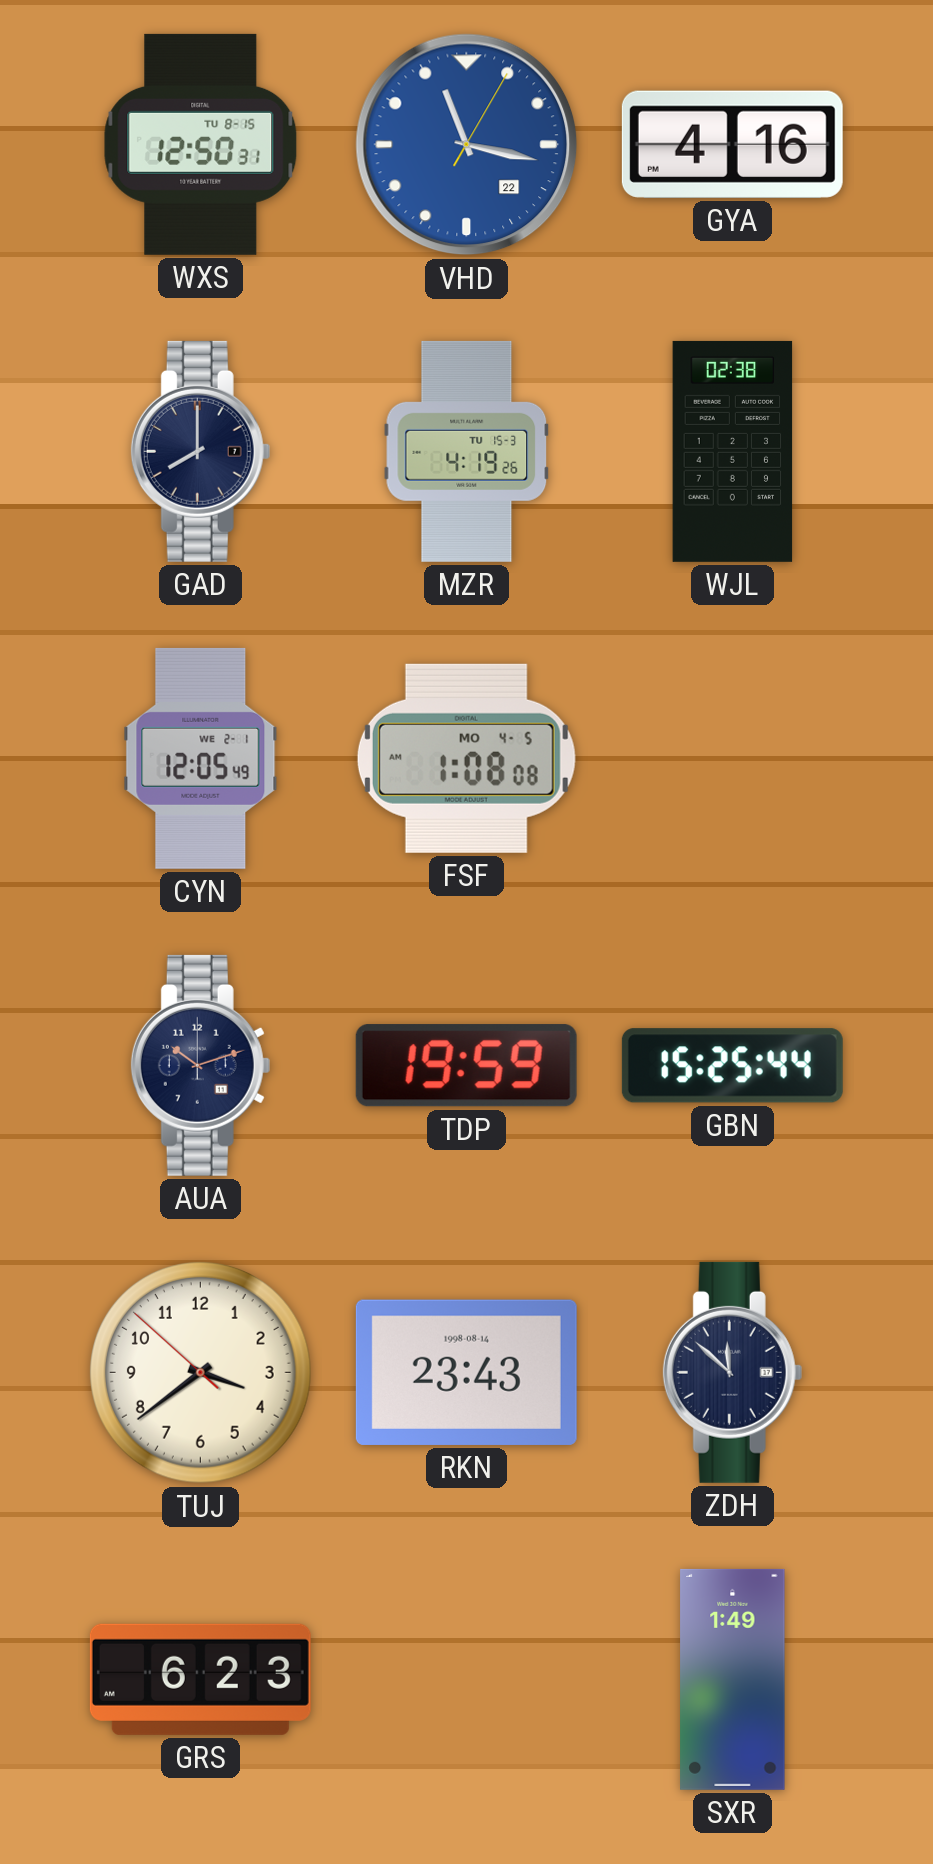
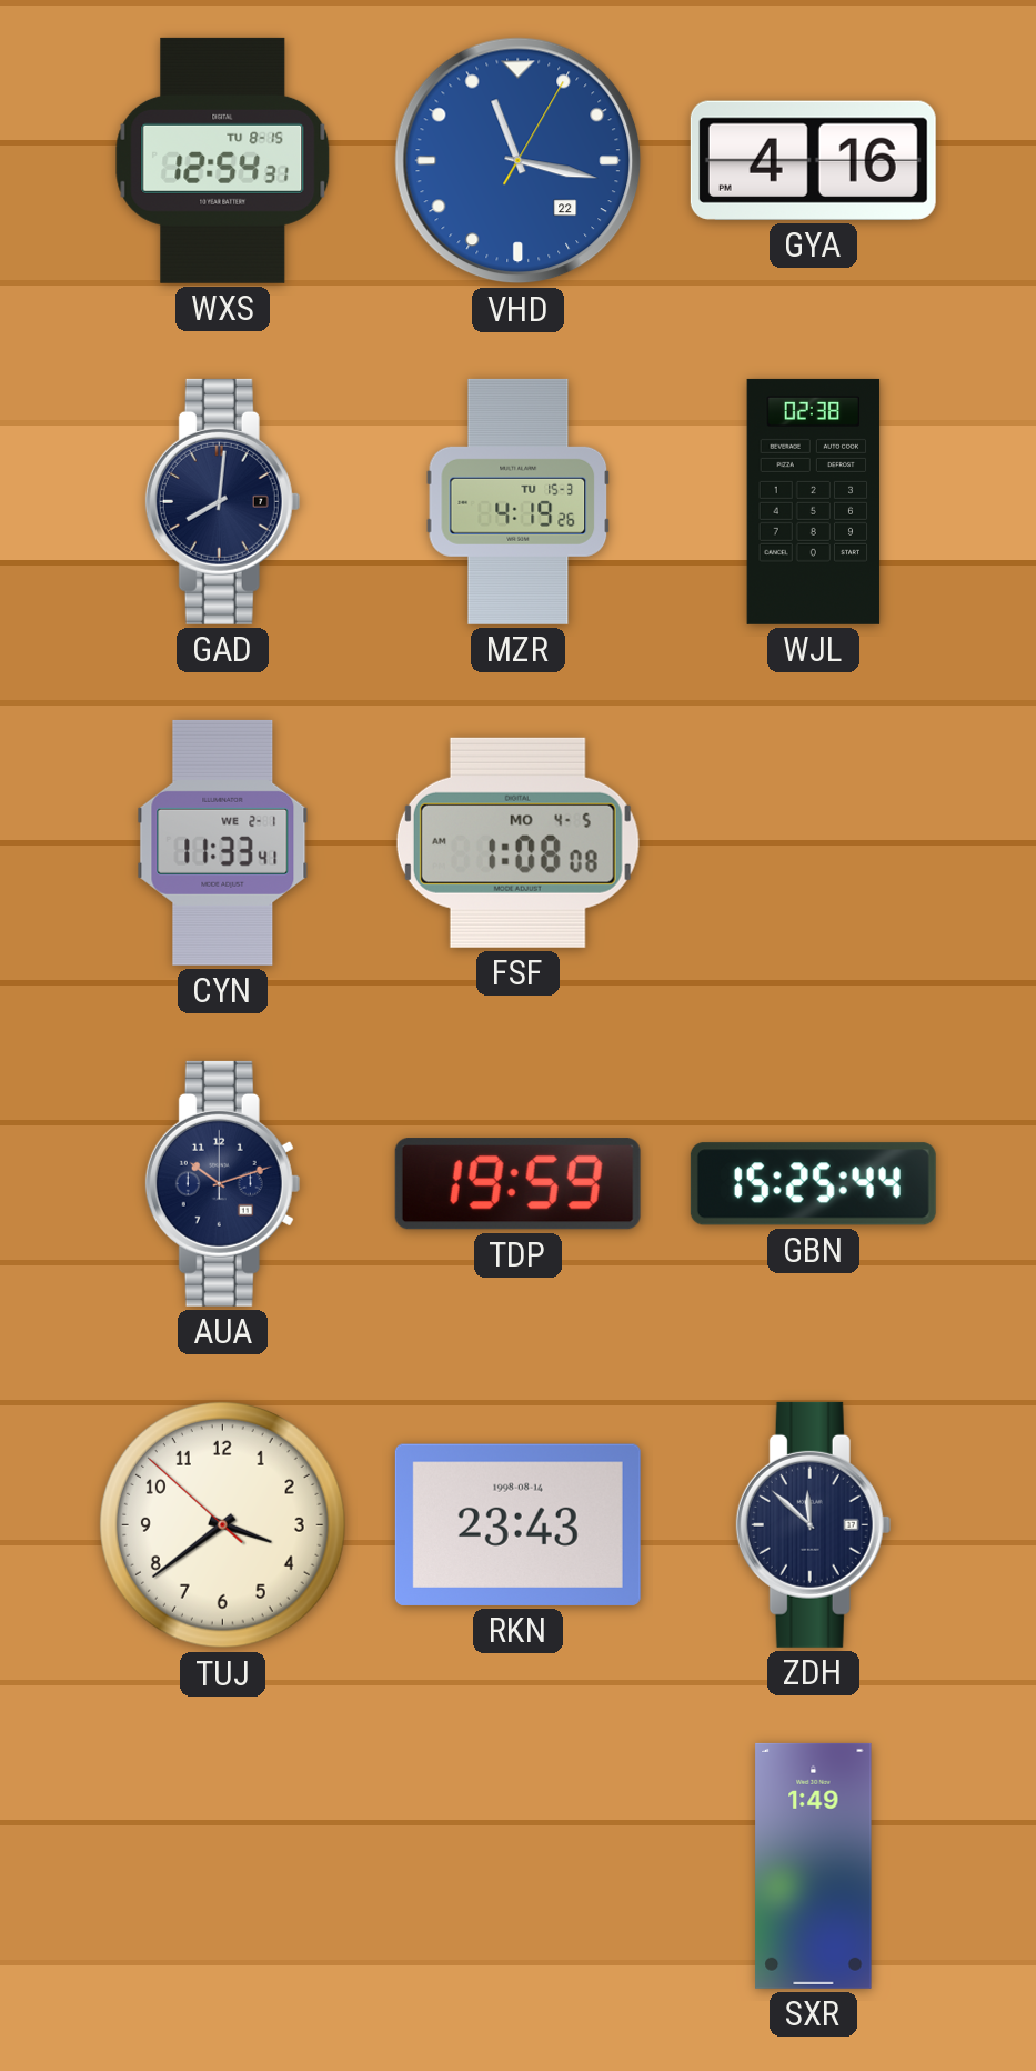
WXS: 12:50 -> 12:54
GAD: 8:00 -> 8:01
CYN: 12:05 -> 11:33
GRS: 6:23 -> none
